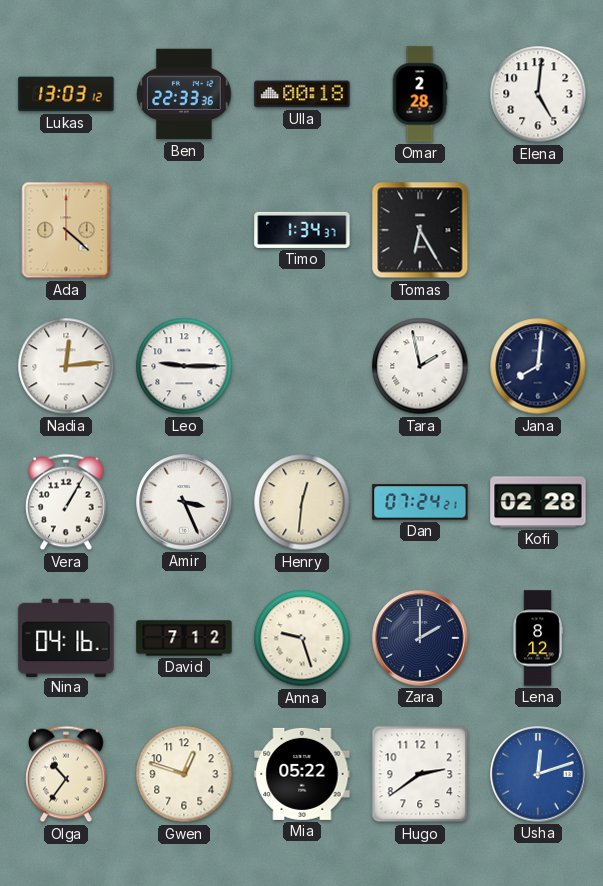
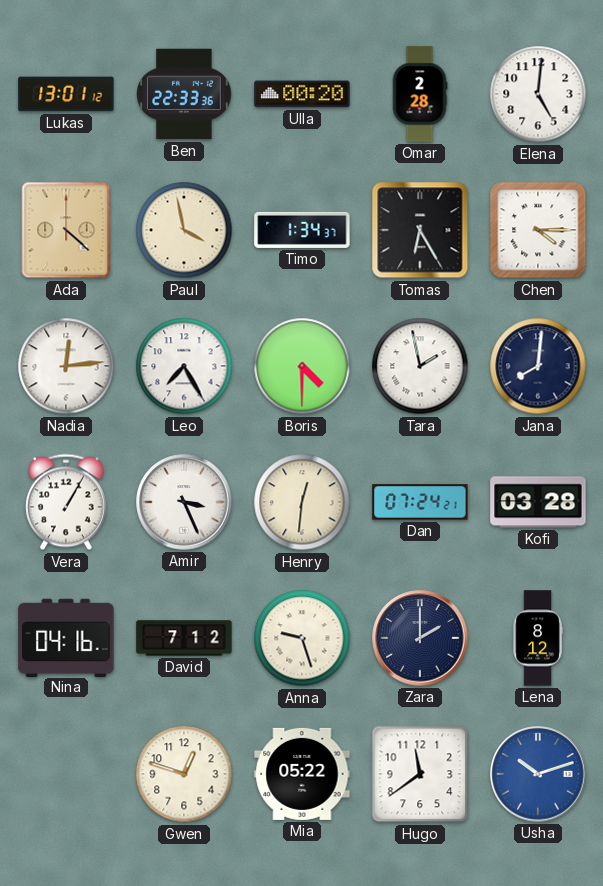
Lukas: 13:03 -> 13:01
Ulla: 00:18 -> 00:20
Paul: none -> 3:58
Chen: none -> 4:15
Leo: 9:15 -> 7:25
Boris: none -> 4:30
Kofi: 02:28 -> 03:28
Olga: 10:36 -> none
Hugo: 2:39 -> 11:39
Usha: 12:12 -> 10:12
